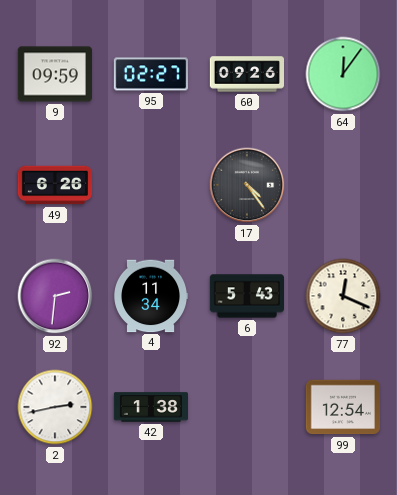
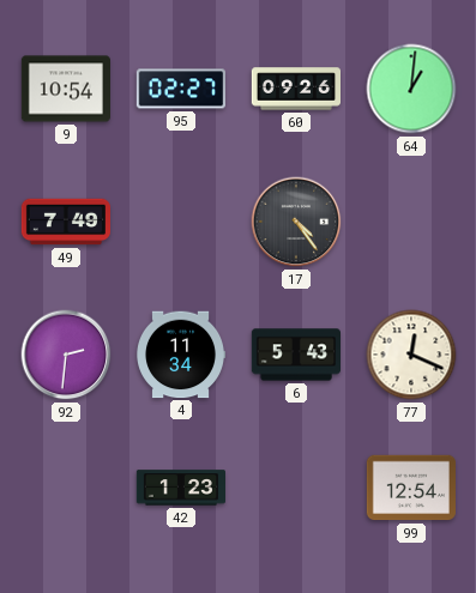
9: 09:59 -> 10:54
64: 12:06 -> 1:01
49: 6:26 -> 7:49
2: 2:43 -> none
42: 1:38 -> 1:23
